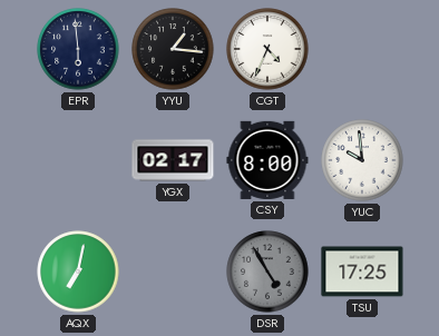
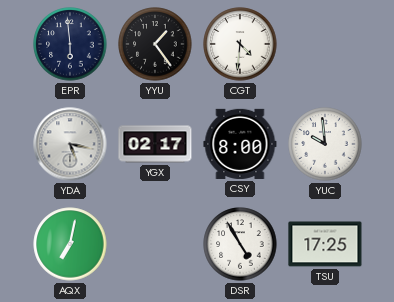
YYU: 1:16 -> 1:24
CGT: 4:34 -> 4:31
YDA: none -> 5:17
DSR dial: grey -> white
